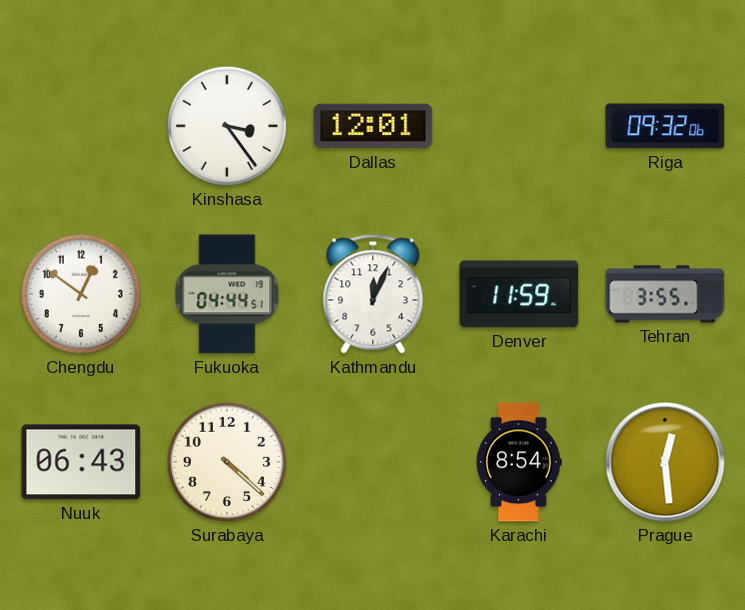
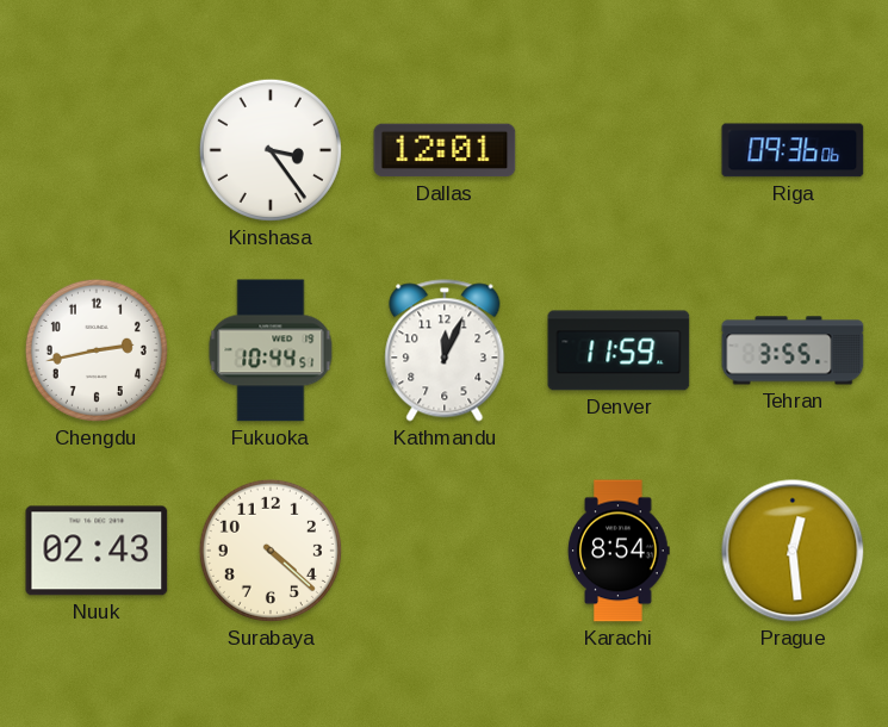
Riga: 09:32 -> 09:36
Chengdu: 12:51 -> 2:43
Fukuoka: 04:44 -> 10:44
Nuuk: 06:43 -> 02:43
